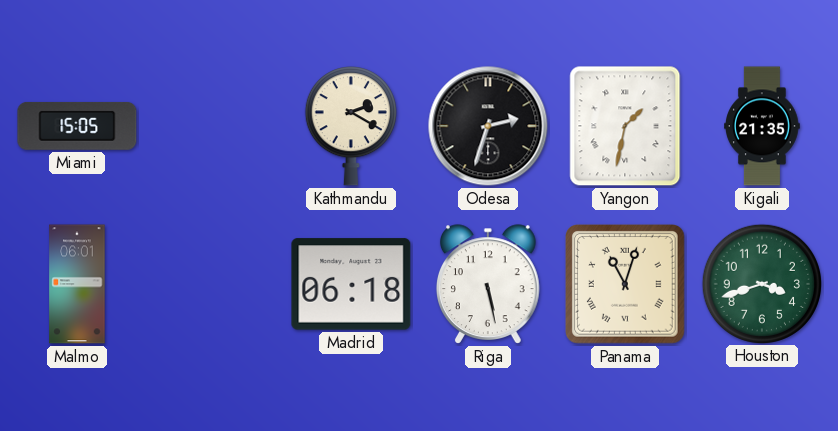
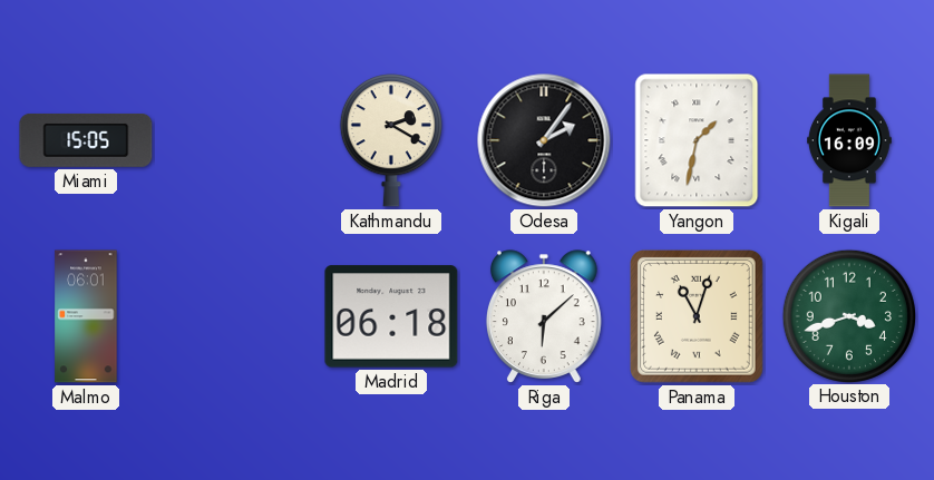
Odesa: 2:33 -> 2:06
Kigali: 21:35 -> 16:09
Riga: 5:28 -> 6:08
